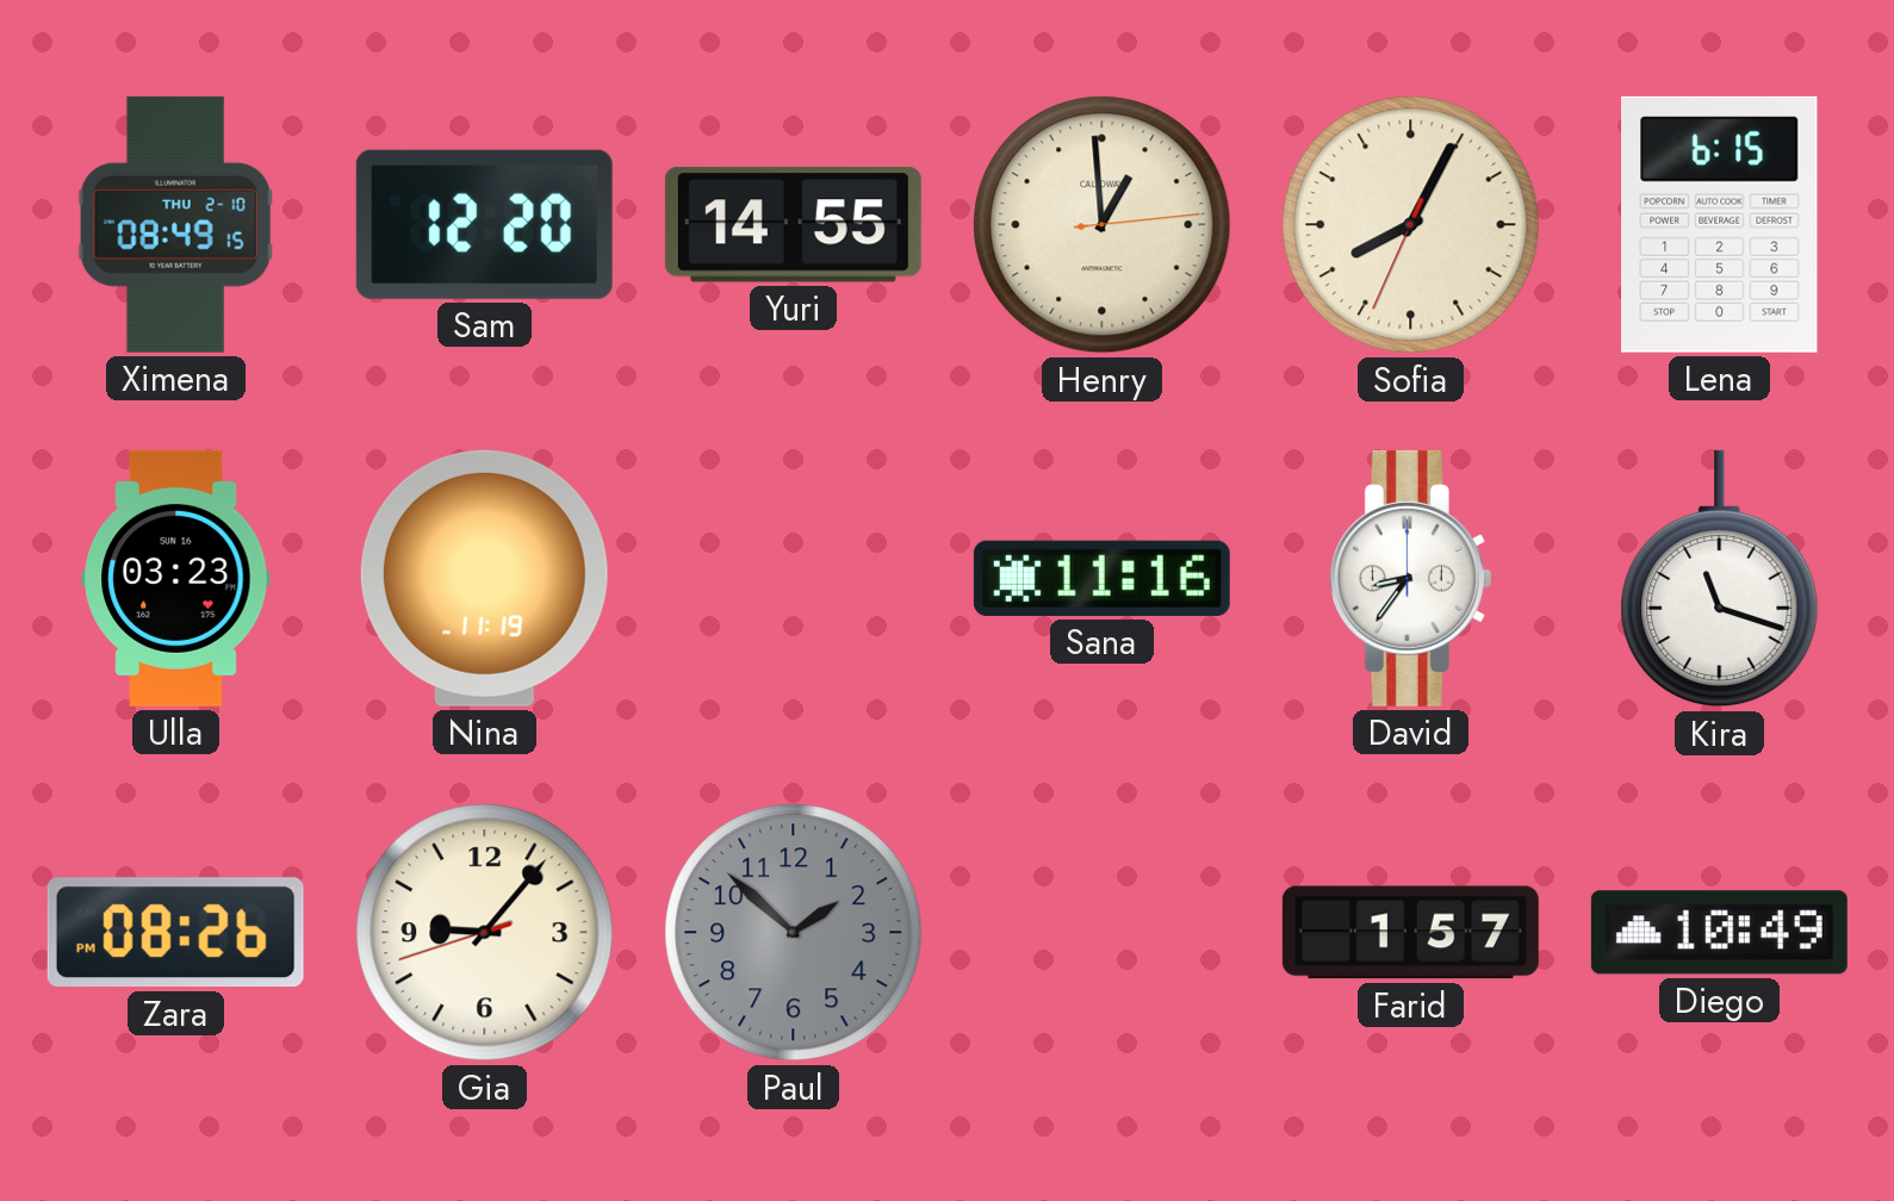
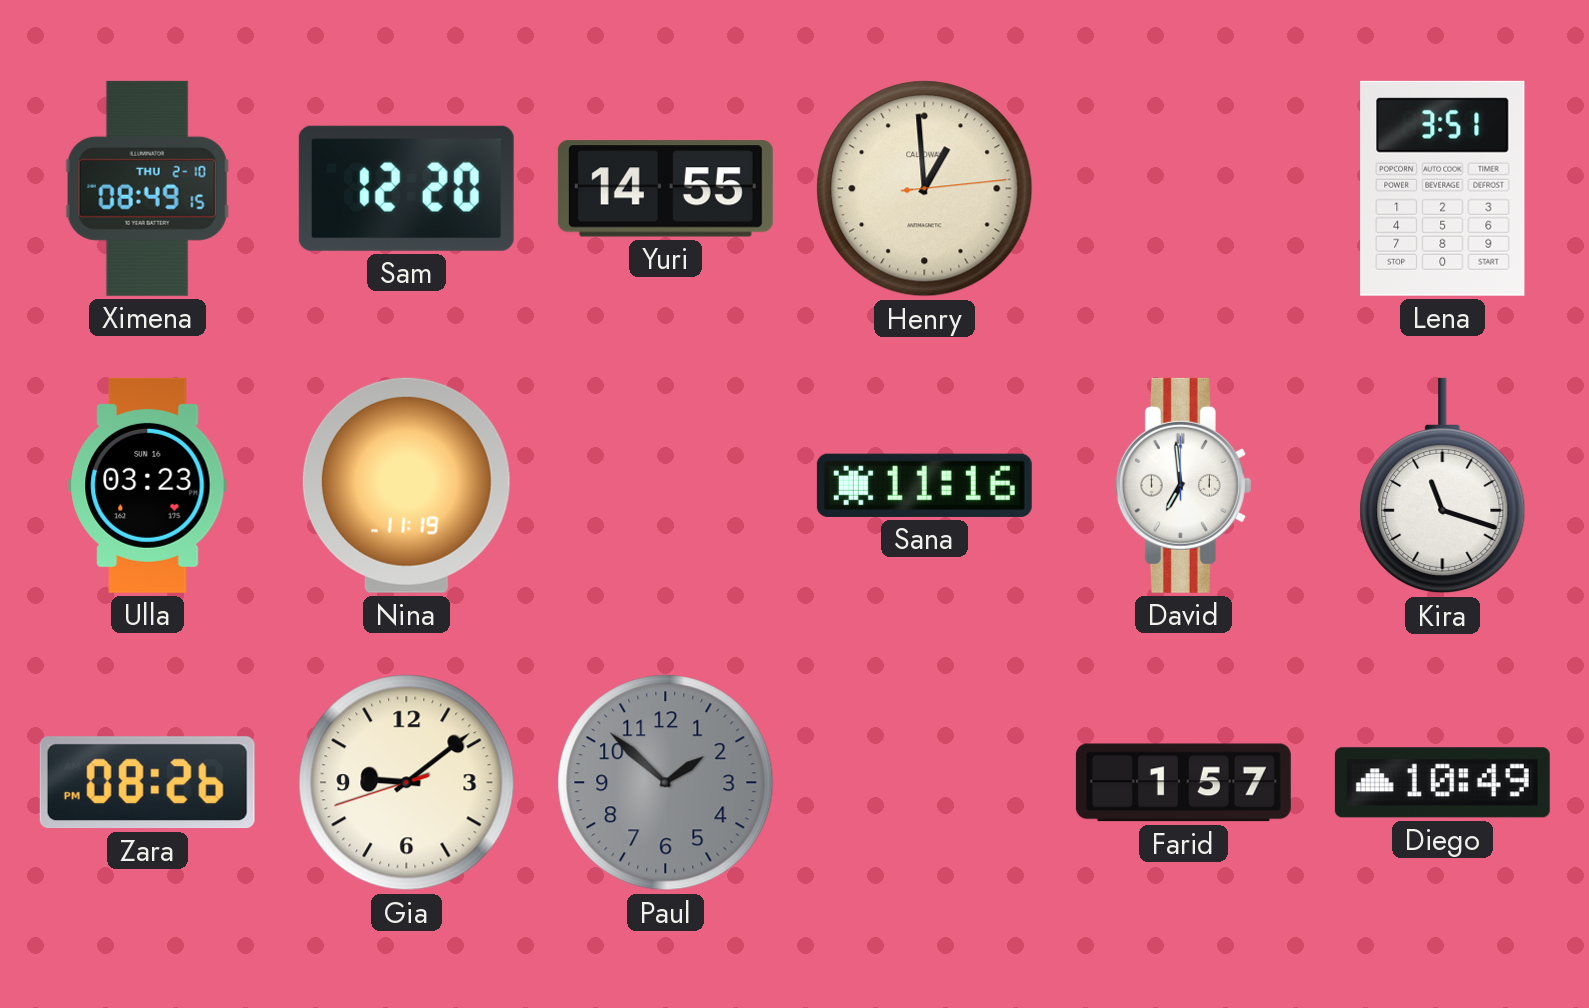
Sofia: 8:04 -> none
Lena: 6:15 -> 3:51
David: 8:36 -> 6:59
Gia: 9:06 -> 9:08
